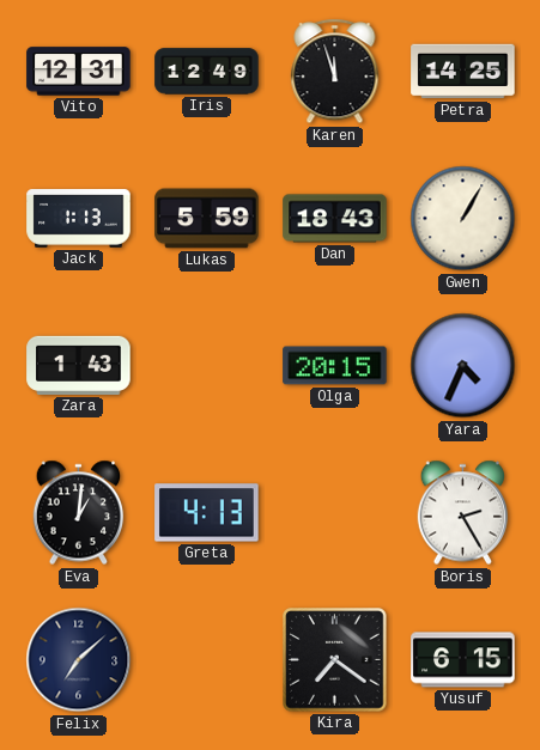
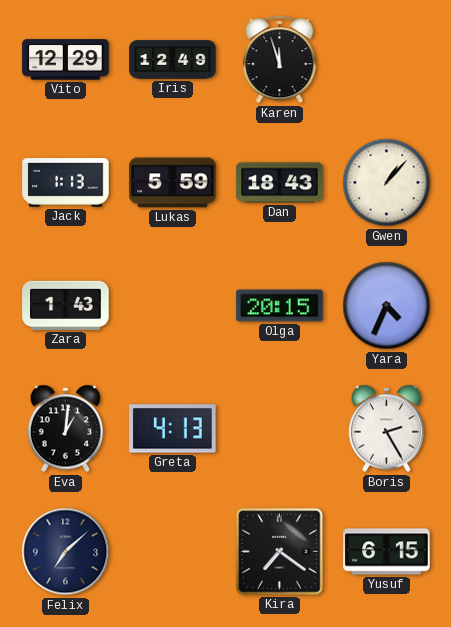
Vito: 12:31 -> 12:29
Petra: 14:25 -> none
Gwen: 1:05 -> 1:07
